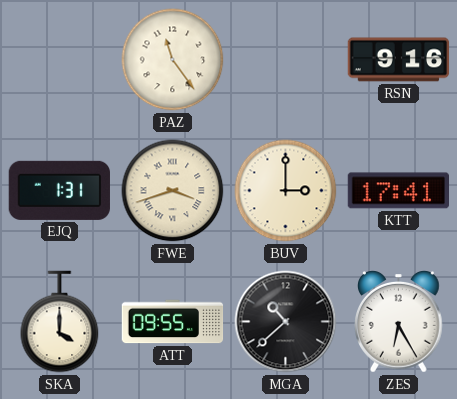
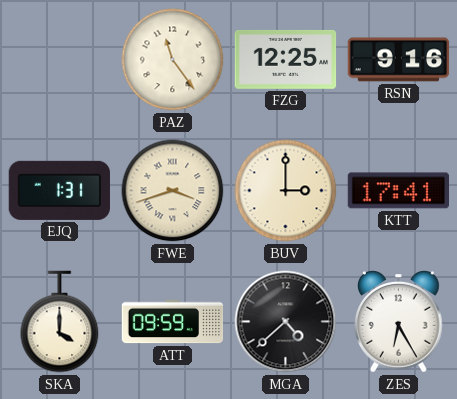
FZG: none -> 12:25
ATT: 09:55 -> 09:59
MGA: 10:38 -> 4:38
